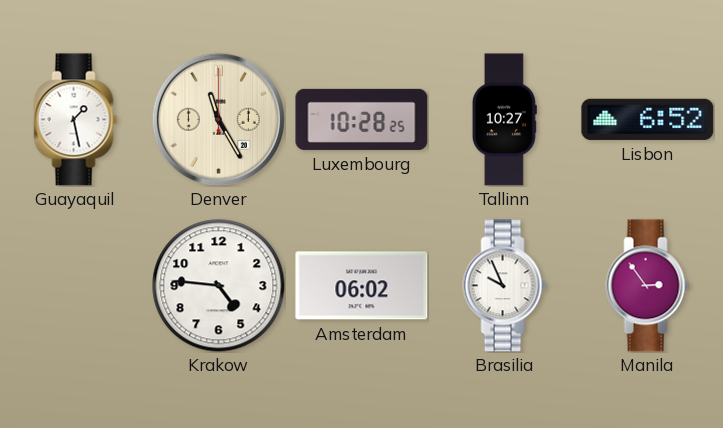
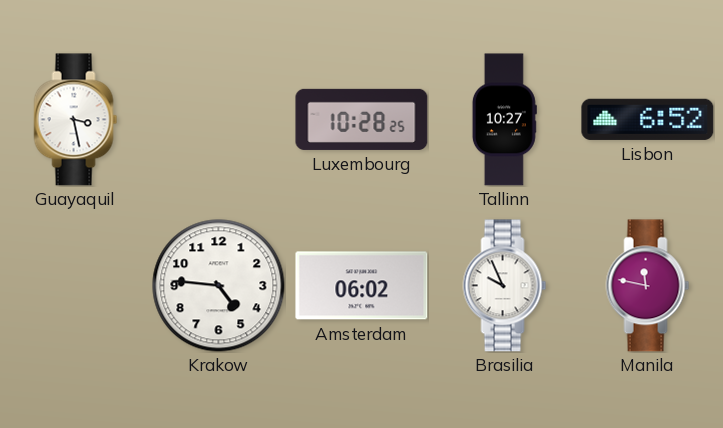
Guayaquil: 1:28 -> 3:28
Denver: 11:25 -> none
Manila: 2:54 -> 11:47
